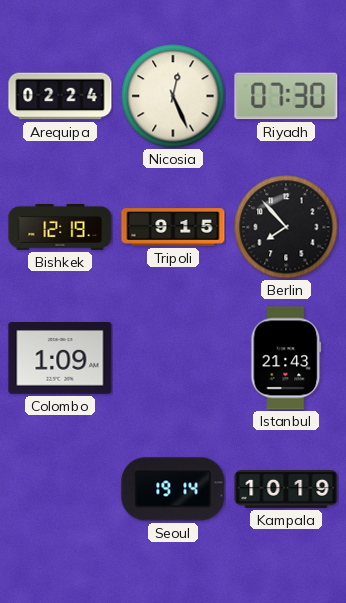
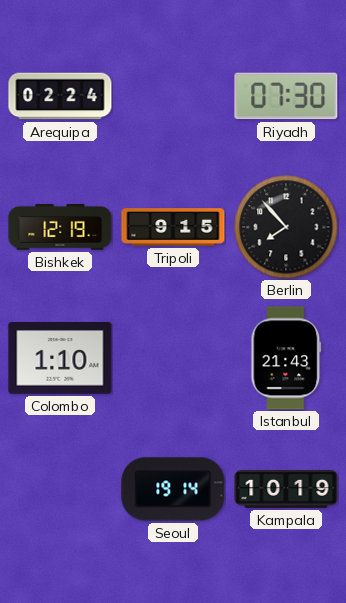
Nicosia: 12:26 -> none
Colombo: 1:09 -> 1:10
